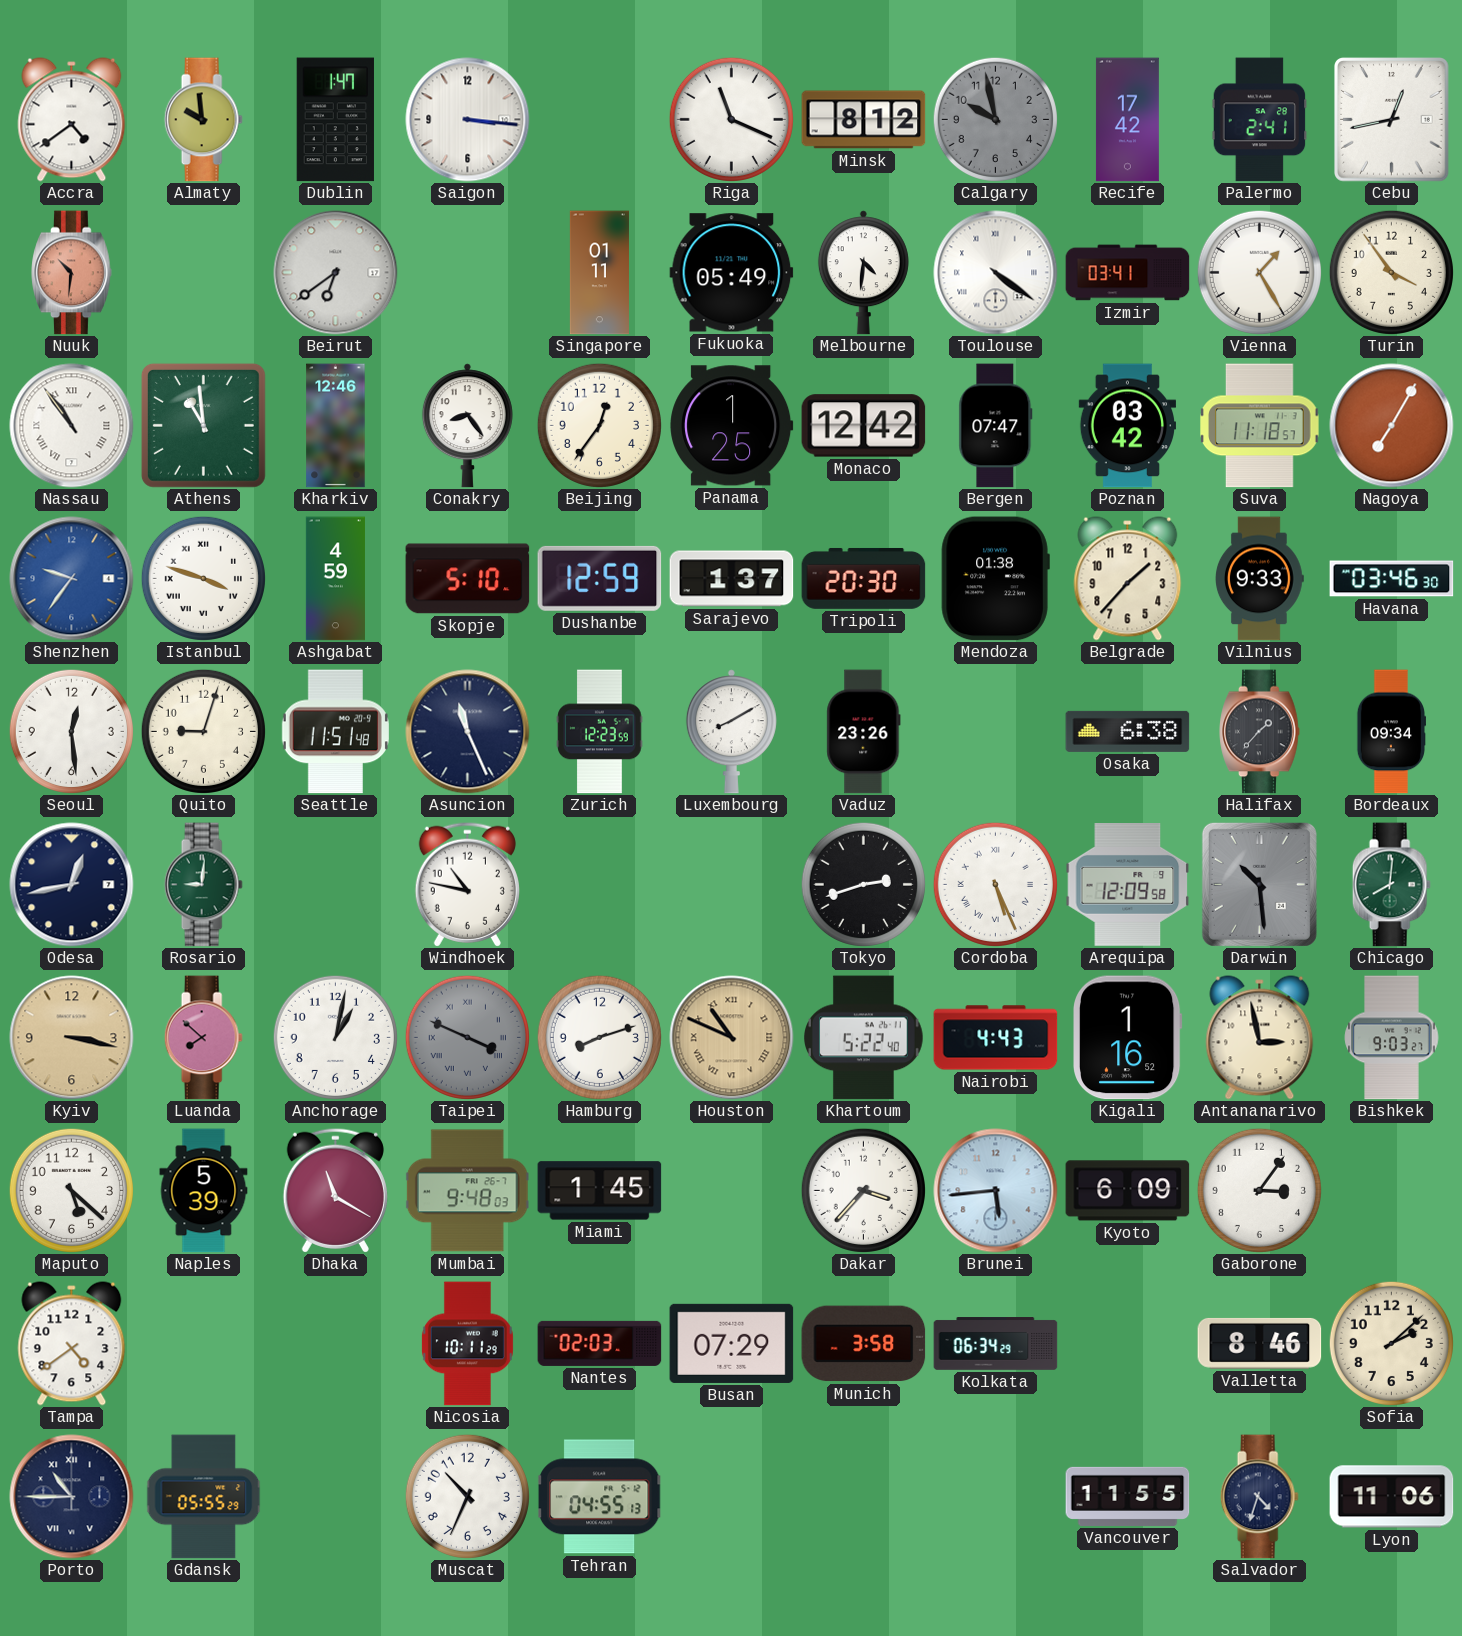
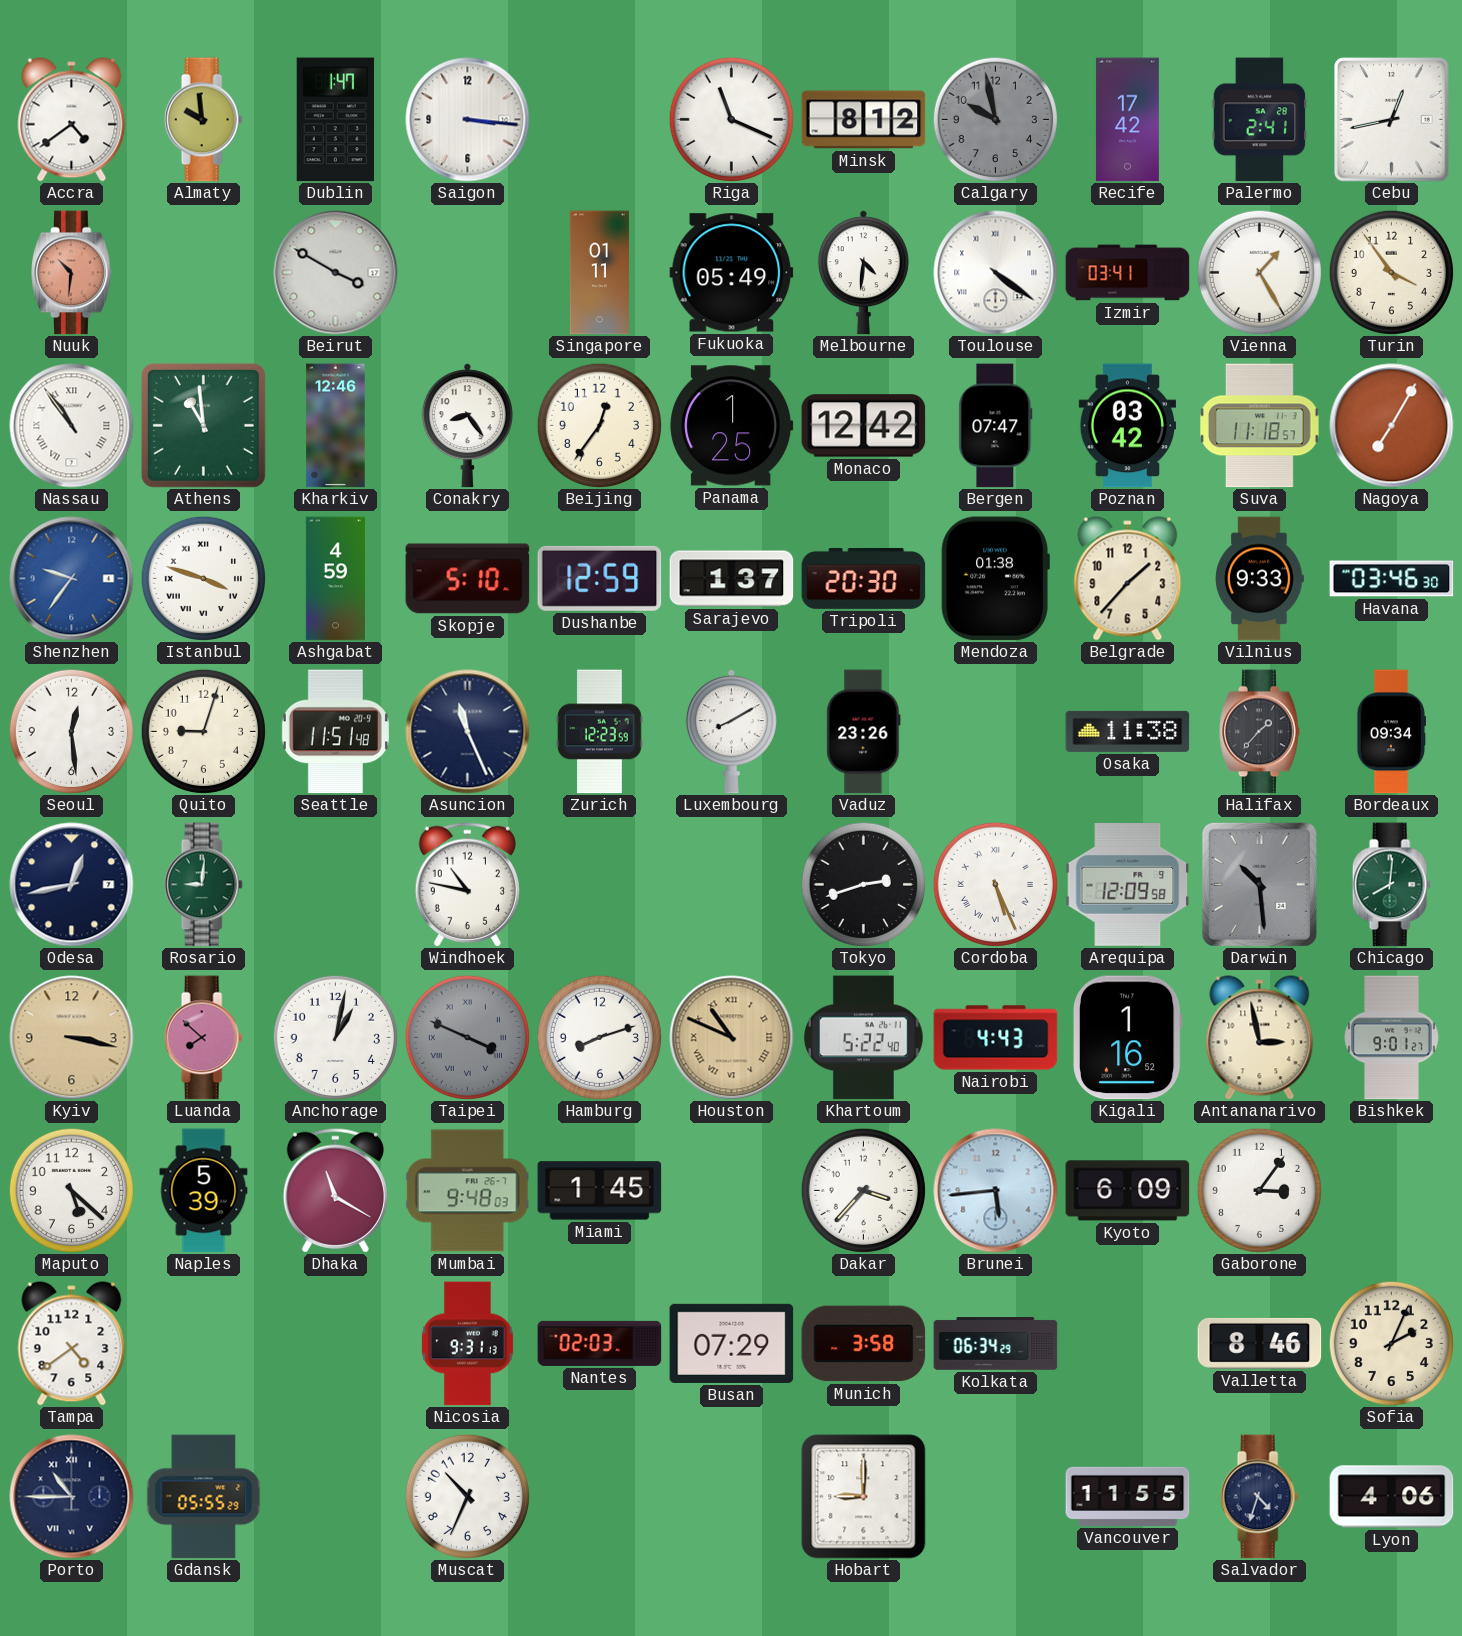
Beirut: 6:39 -> 3:50
Osaka: 6:38 -> 11:38
Bishkek: 9:03 -> 9:01
Nicosia: 10:11 -> 9:31
Sofia: 2:08 -> 2:04
Tehran: 04:55 -> none
Hobart: none -> 9:00
Lyon: 11:06 -> 4:06
